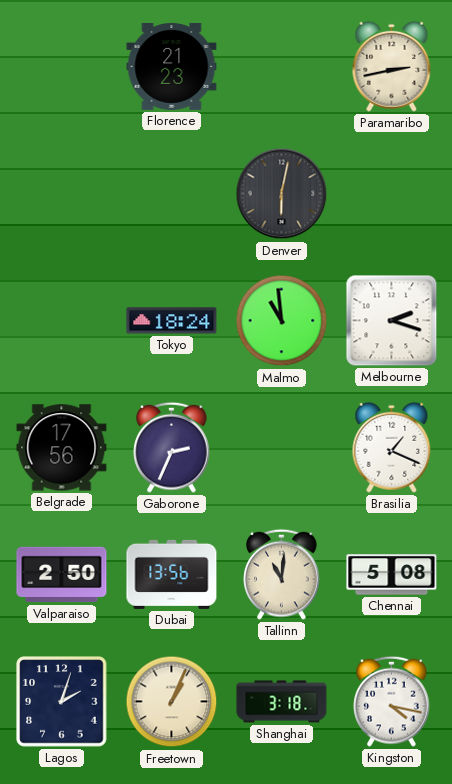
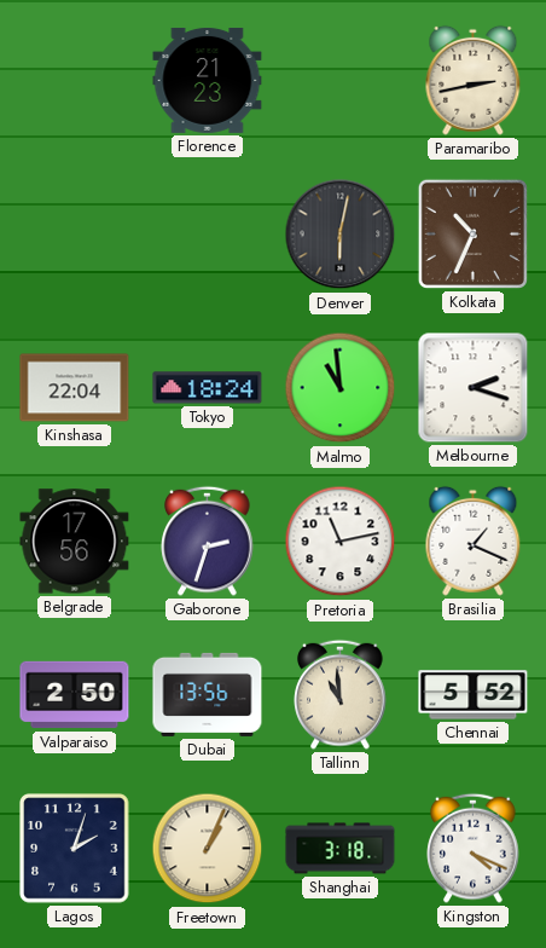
Kolkata: none -> 10:34
Kinshasa: none -> 22:04
Gaborone: 2:34 -> 2:33
Pretoria: none -> 11:13
Tallinn: 11:01 -> 10:59
Chennai: 5:08 -> 5:52
Kingston: 4:17 -> 4:19
